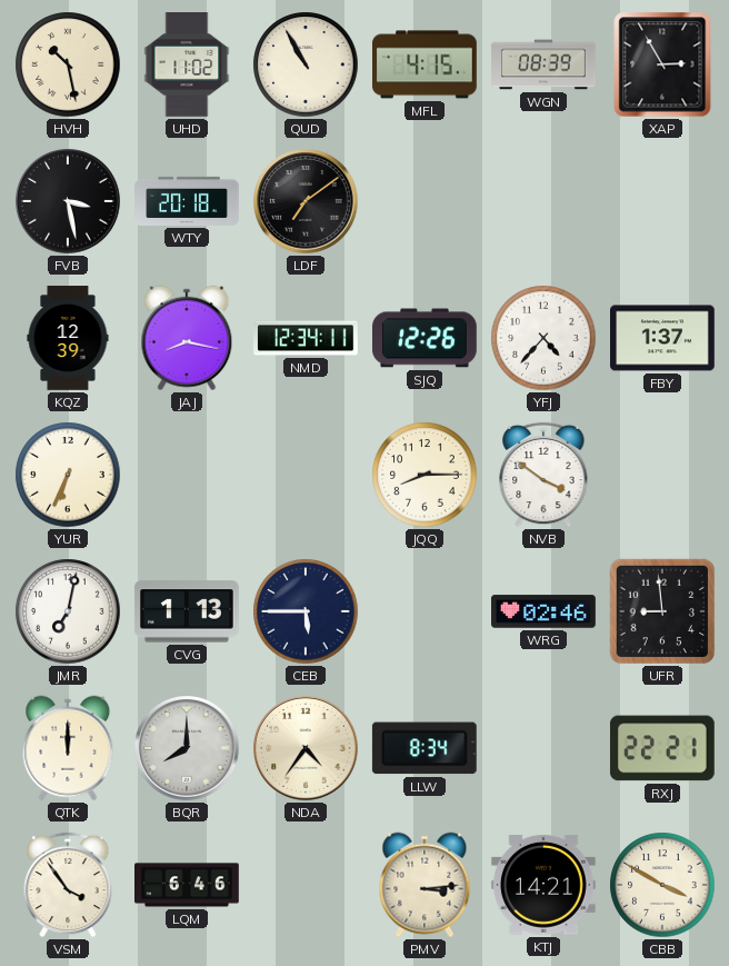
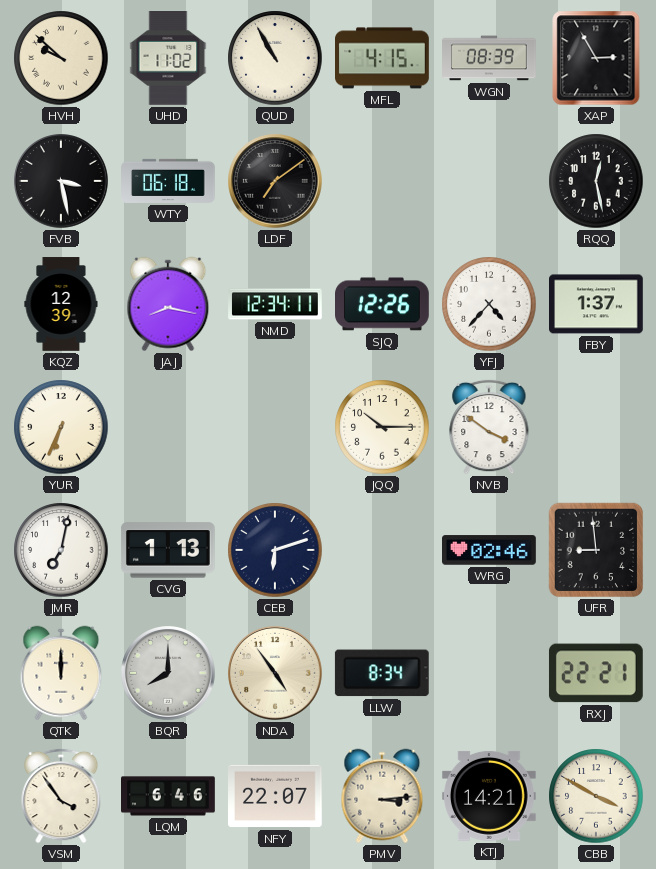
HVH: 10:28 -> 9:52
WTY: 20:18 -> 06:18
RQQ: none -> 12:28
JQQ: 8:15 -> 10:15
CEB: 5:45 -> 6:12
NDA: 4:36 -> 4:54
NFY: none -> 22:07
